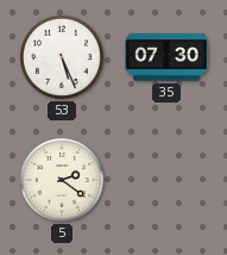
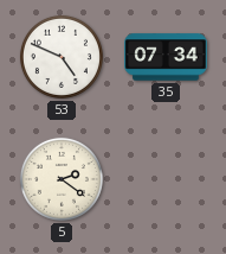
53: 5:26 -> 4:49
35: 07:30 -> 07:34
